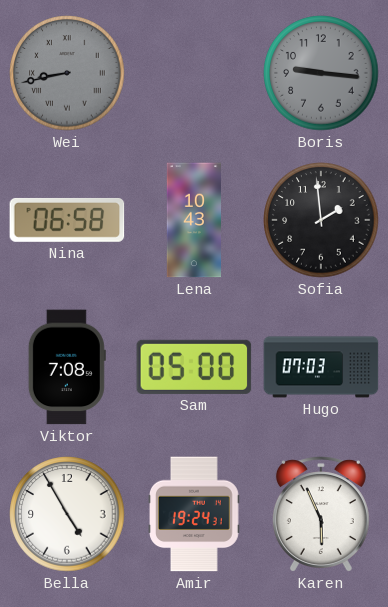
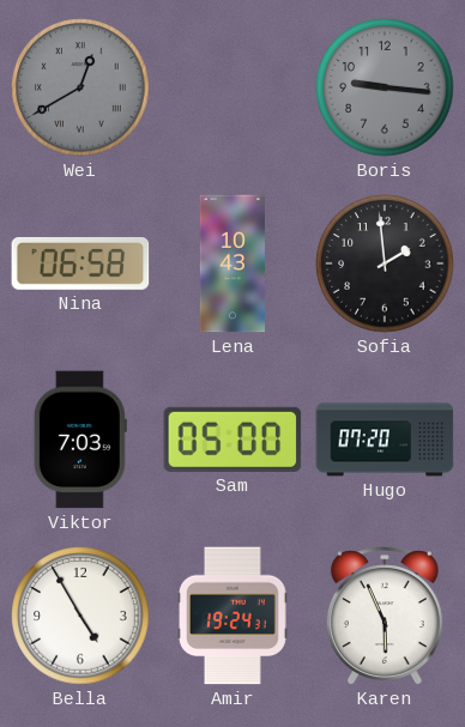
Wei: 8:43 -> 12:40
Viktor: 7:08 -> 7:03
Hugo: 07:03 -> 07:20
